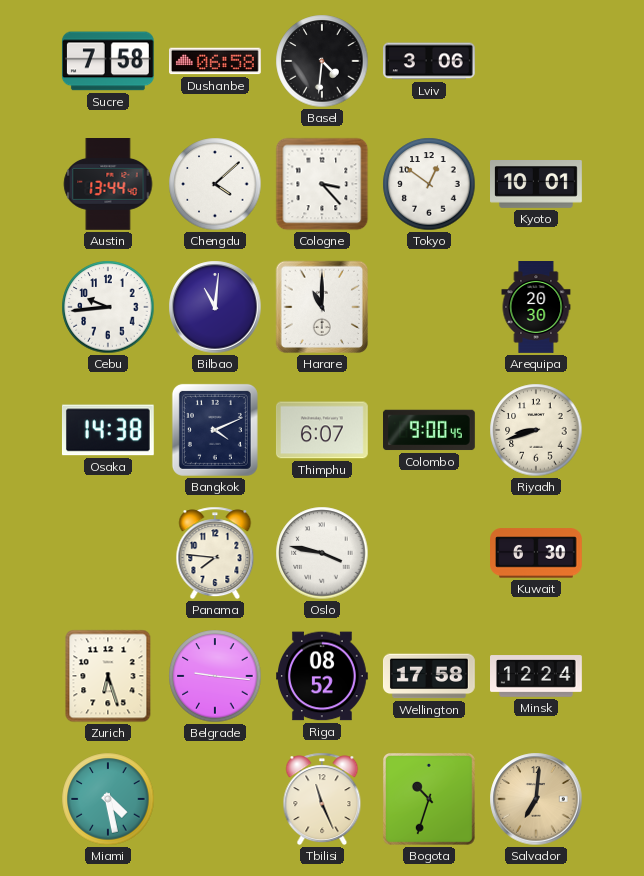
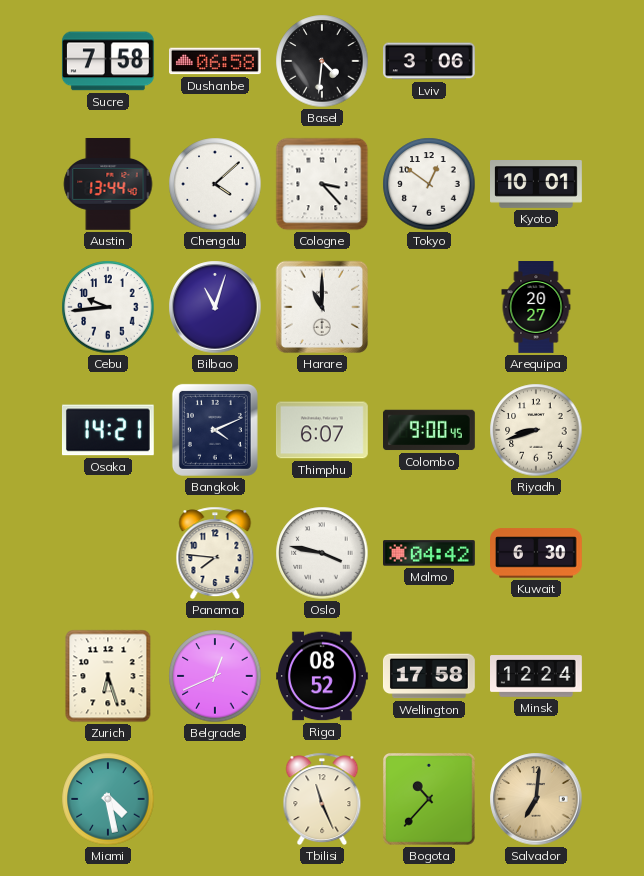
Bilbao: 11:01 -> 11:03
Arequipa: 20:30 -> 20:27
Osaka: 14:38 -> 14:21
Malmo: none -> 04:42
Belgrade: 9:16 -> 12:41
Bogota: 10:33 -> 10:37
